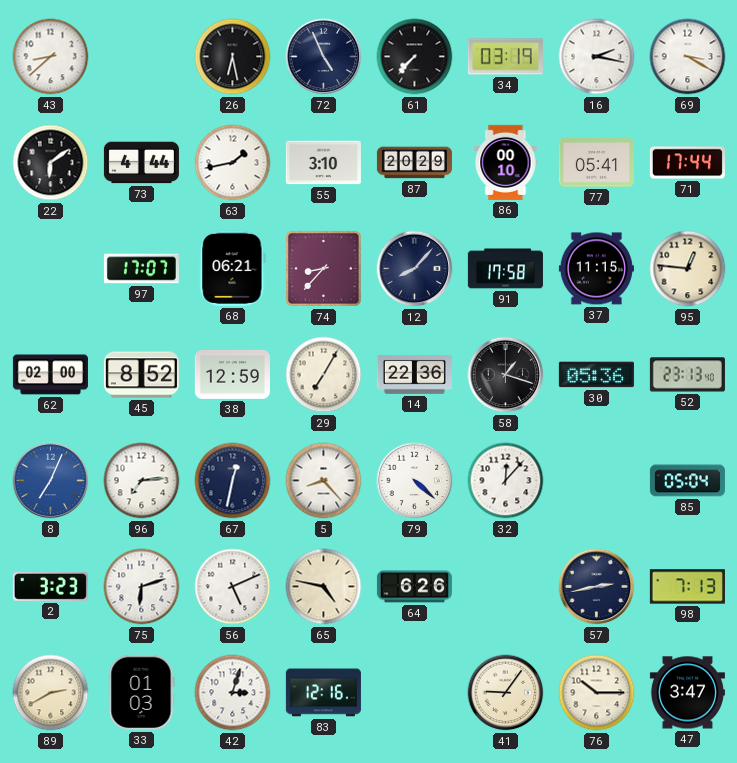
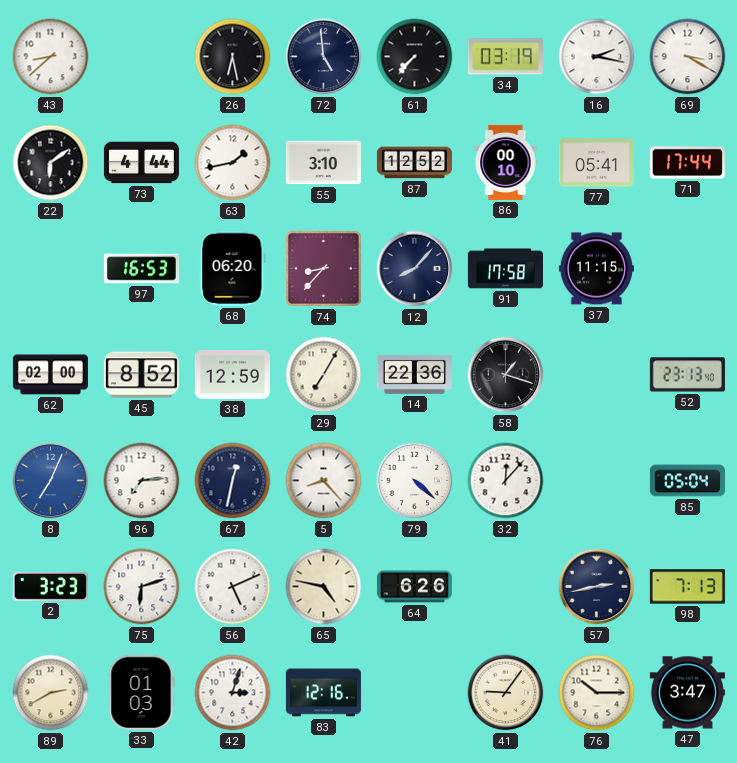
72: 4:56 -> 4:59
87: 20:29 -> 12:52
97: 17:07 -> 16:53
68: 06:21 -> 06:20
95: 12:46 -> none
30: 05:36 -> none
